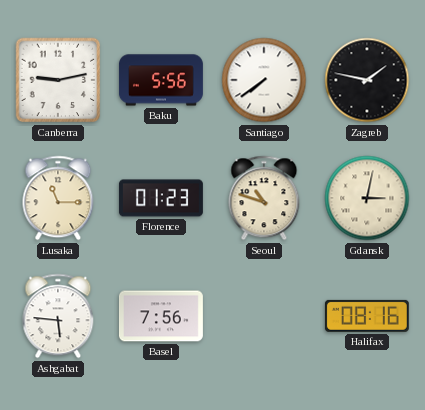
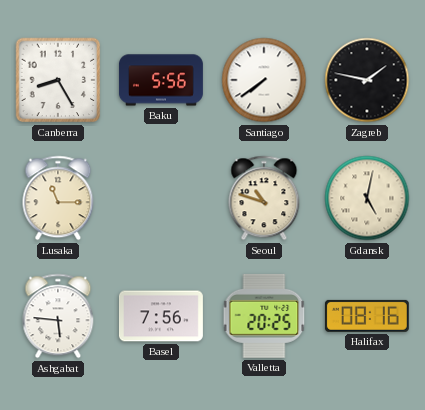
Canberra: 9:13 -> 8:25
Florence: 01:23 -> none
Gdansk: 3:02 -> 5:02
Valletta: none -> 20:25
